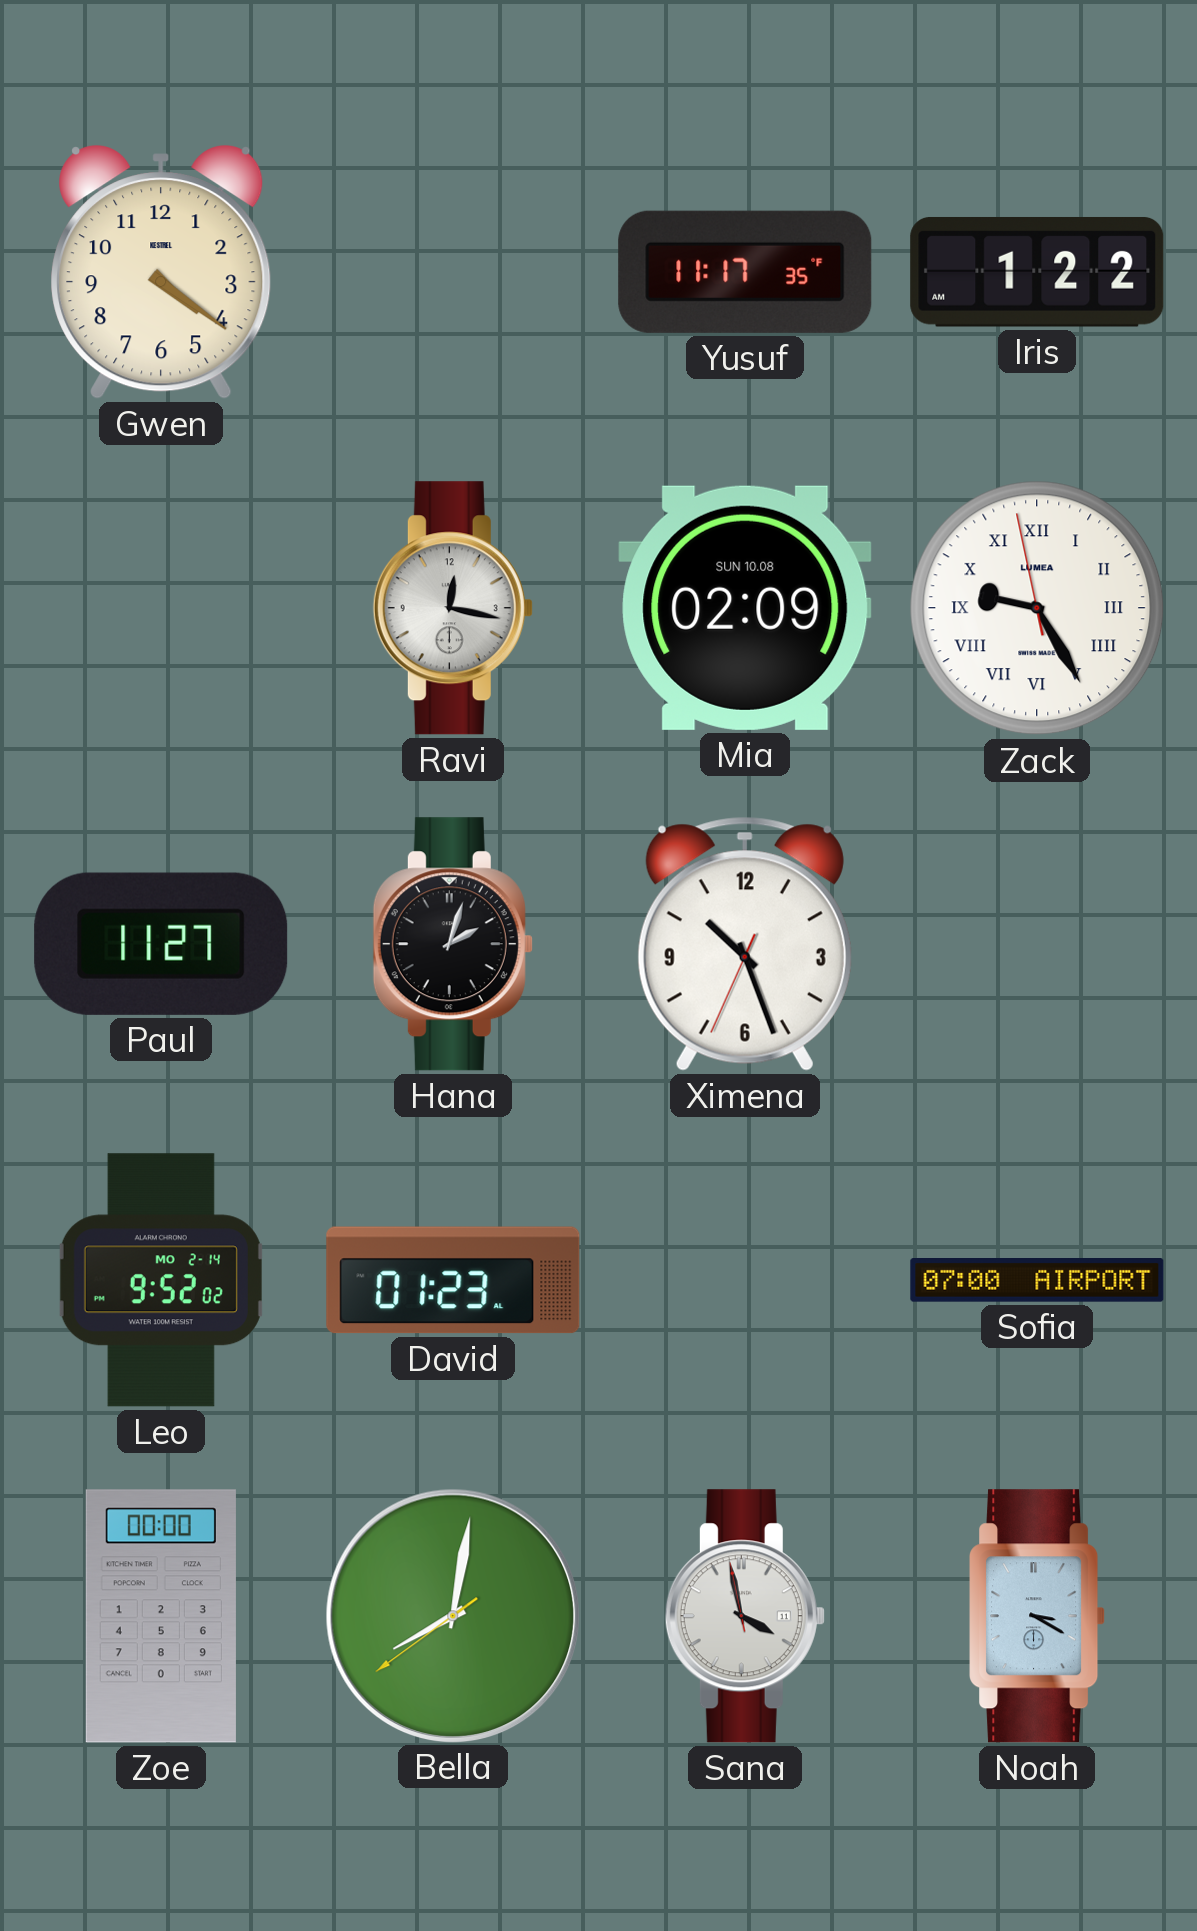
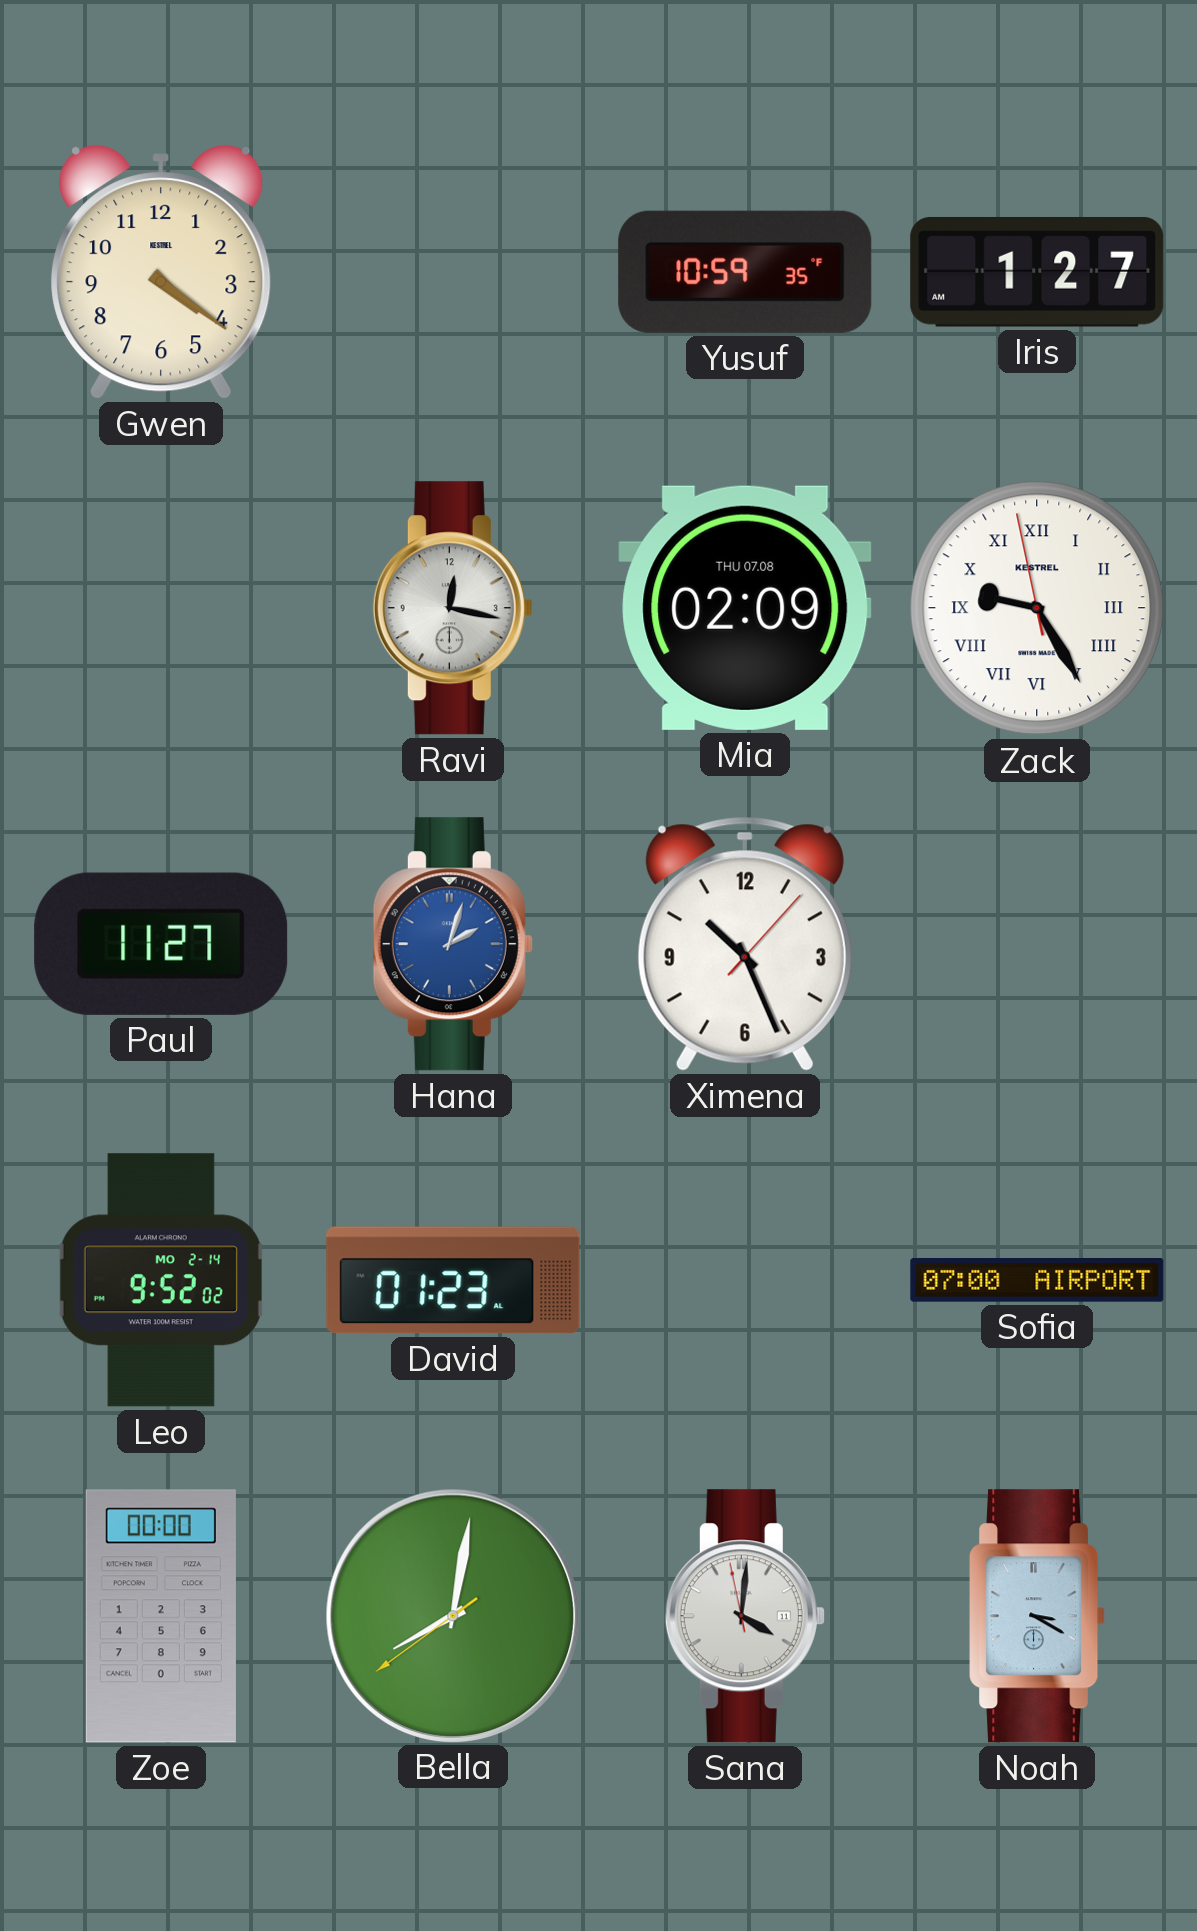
Yusuf: 11:17 -> 10:59
Iris: 1:22 -> 1:27
Mia date: SUN 10.08 -> THU 07.08
Zack brand: LUMEA -> KESTREL
Hana dial: black -> blue
Ximena: 10:26:34 -> 10:26:07
Sana: 3:57 -> 4:00
